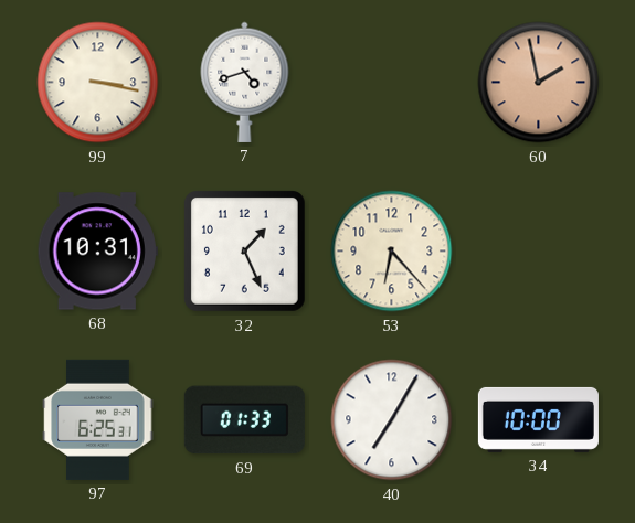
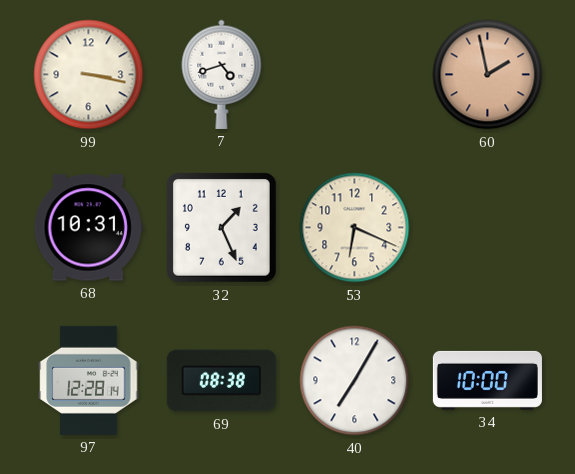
53: 6:23 -> 6:19
97: 6:25 -> 12:28
69: 01:33 -> 08:38
